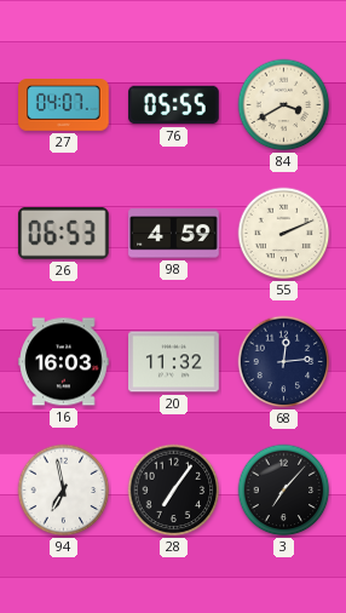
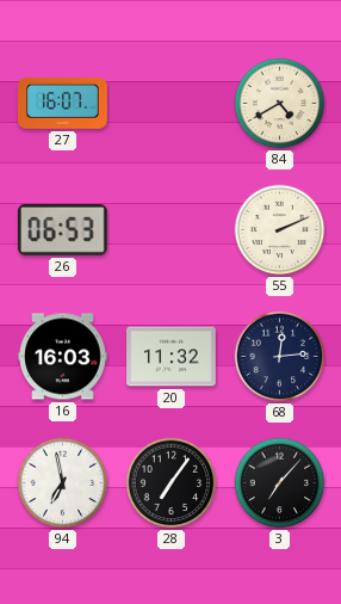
27: 04:07 -> 16:07
76: 05:55 -> none
84: 3:40 -> 4:40
98: 4:59 -> none
